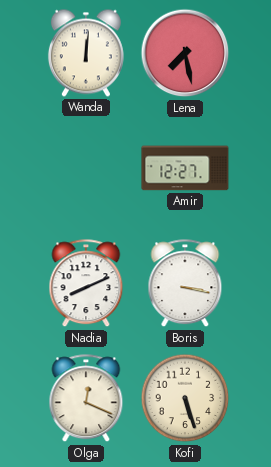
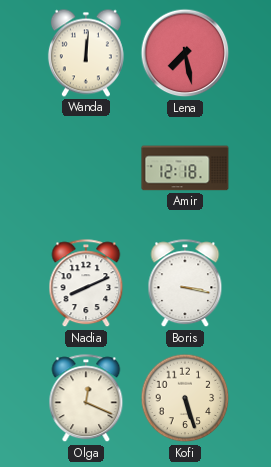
Amir: 12:27 -> 12:18
